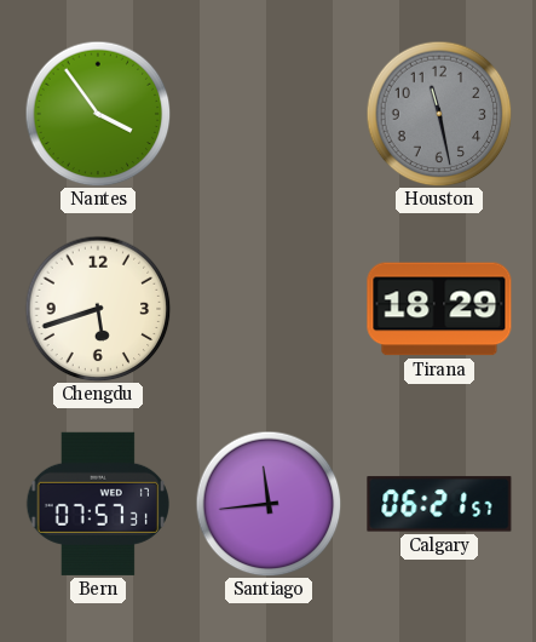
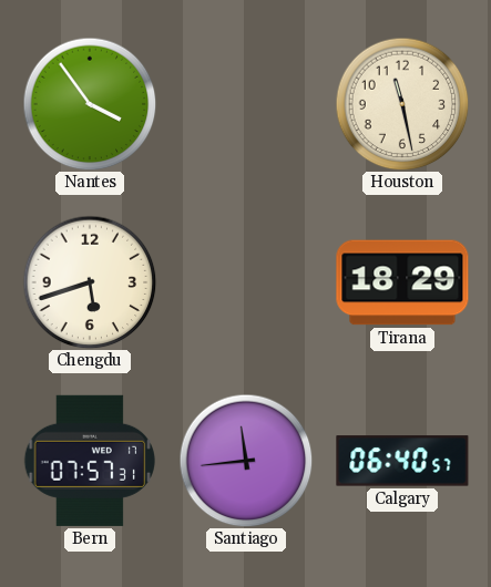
Houston dial: grey -> cream
Calgary: 06:21 -> 06:40
